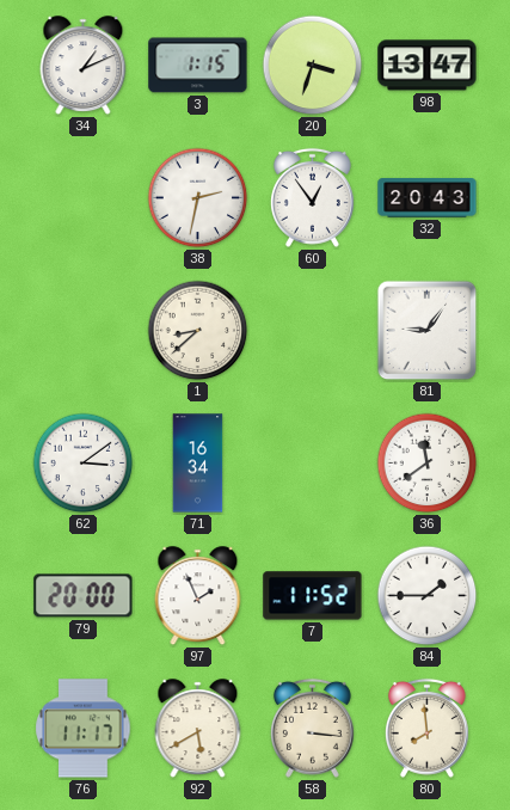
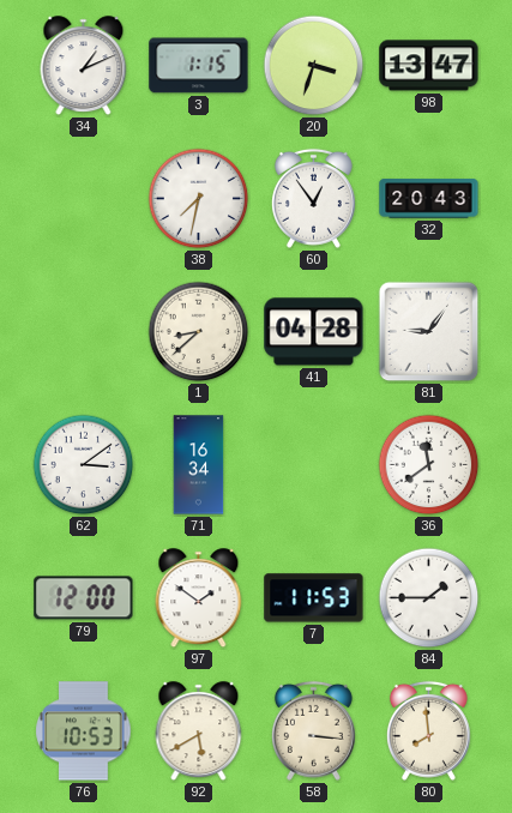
38: 2:32 -> 7:32
41: none -> 04:28
79: 20:00 -> 12:00
97: 1:56 -> 1:51
7: 11:52 -> 11:53
76: 11:17 -> 10:53
